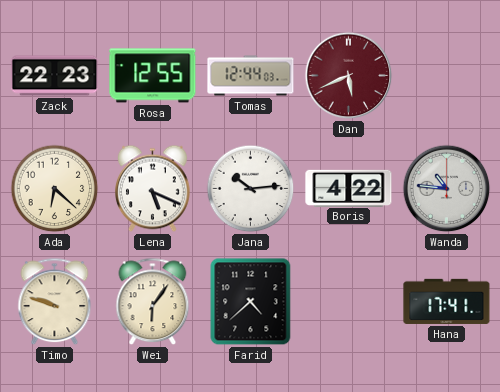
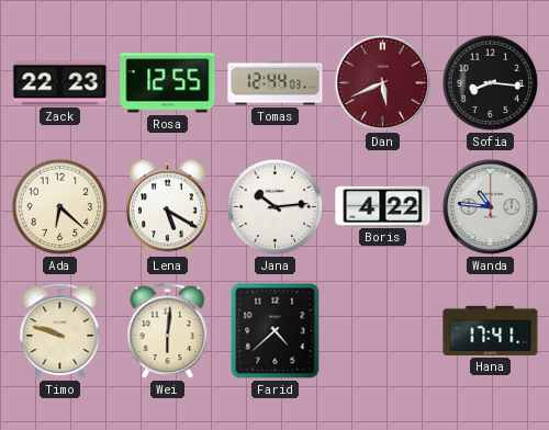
Sofia: none -> 8:16
Lena: 5:19 -> 5:20
Wei: 6:06 -> 6:01
